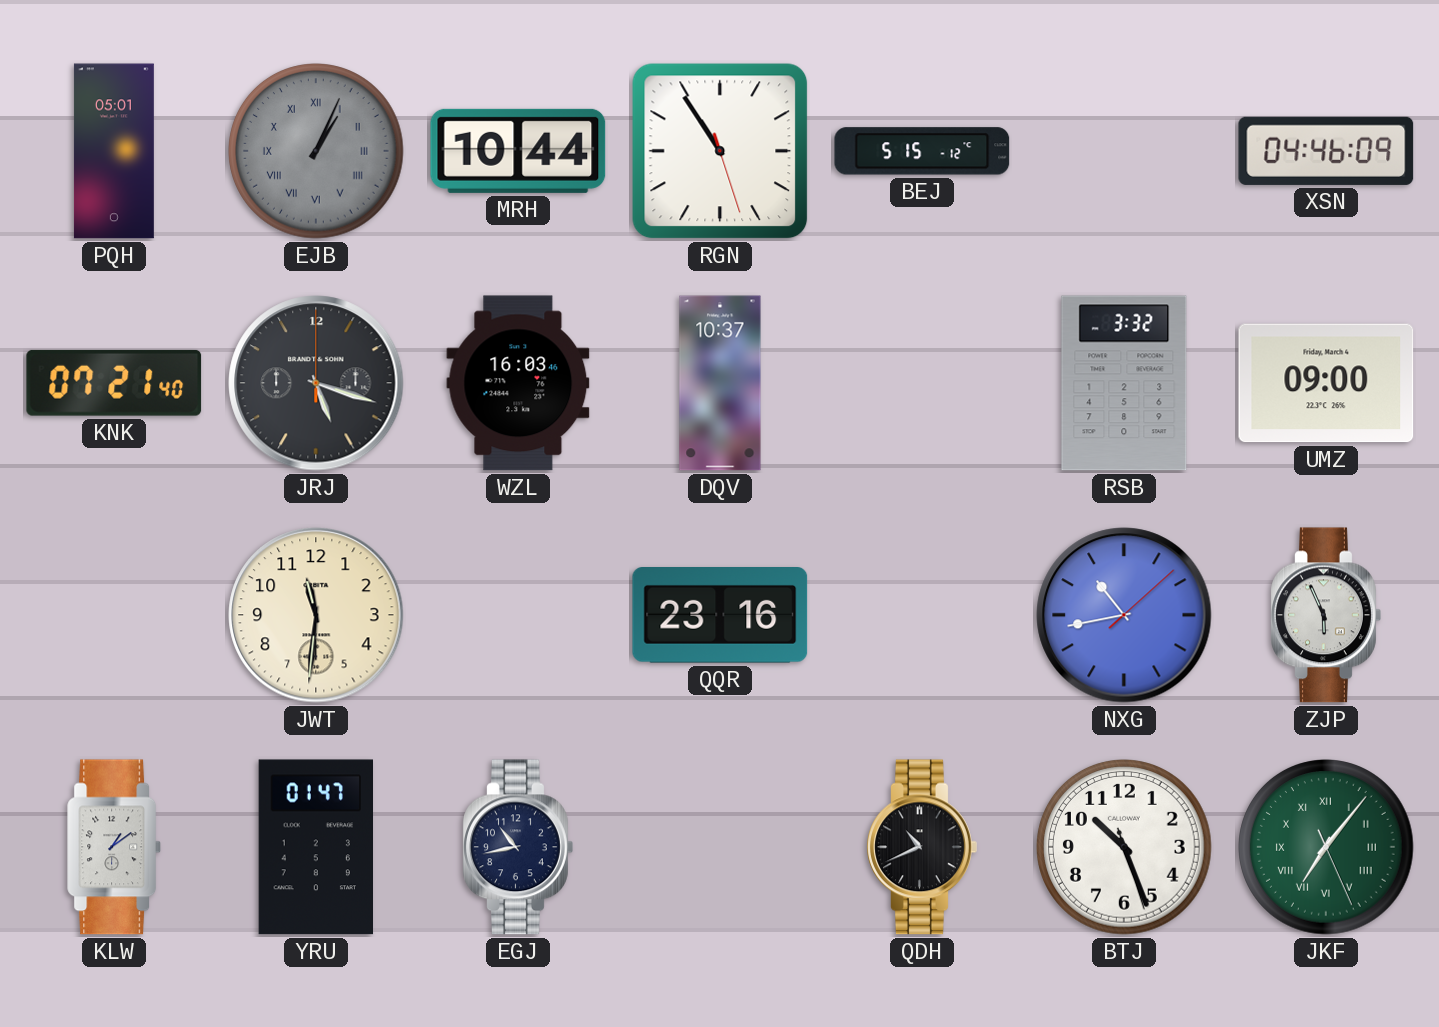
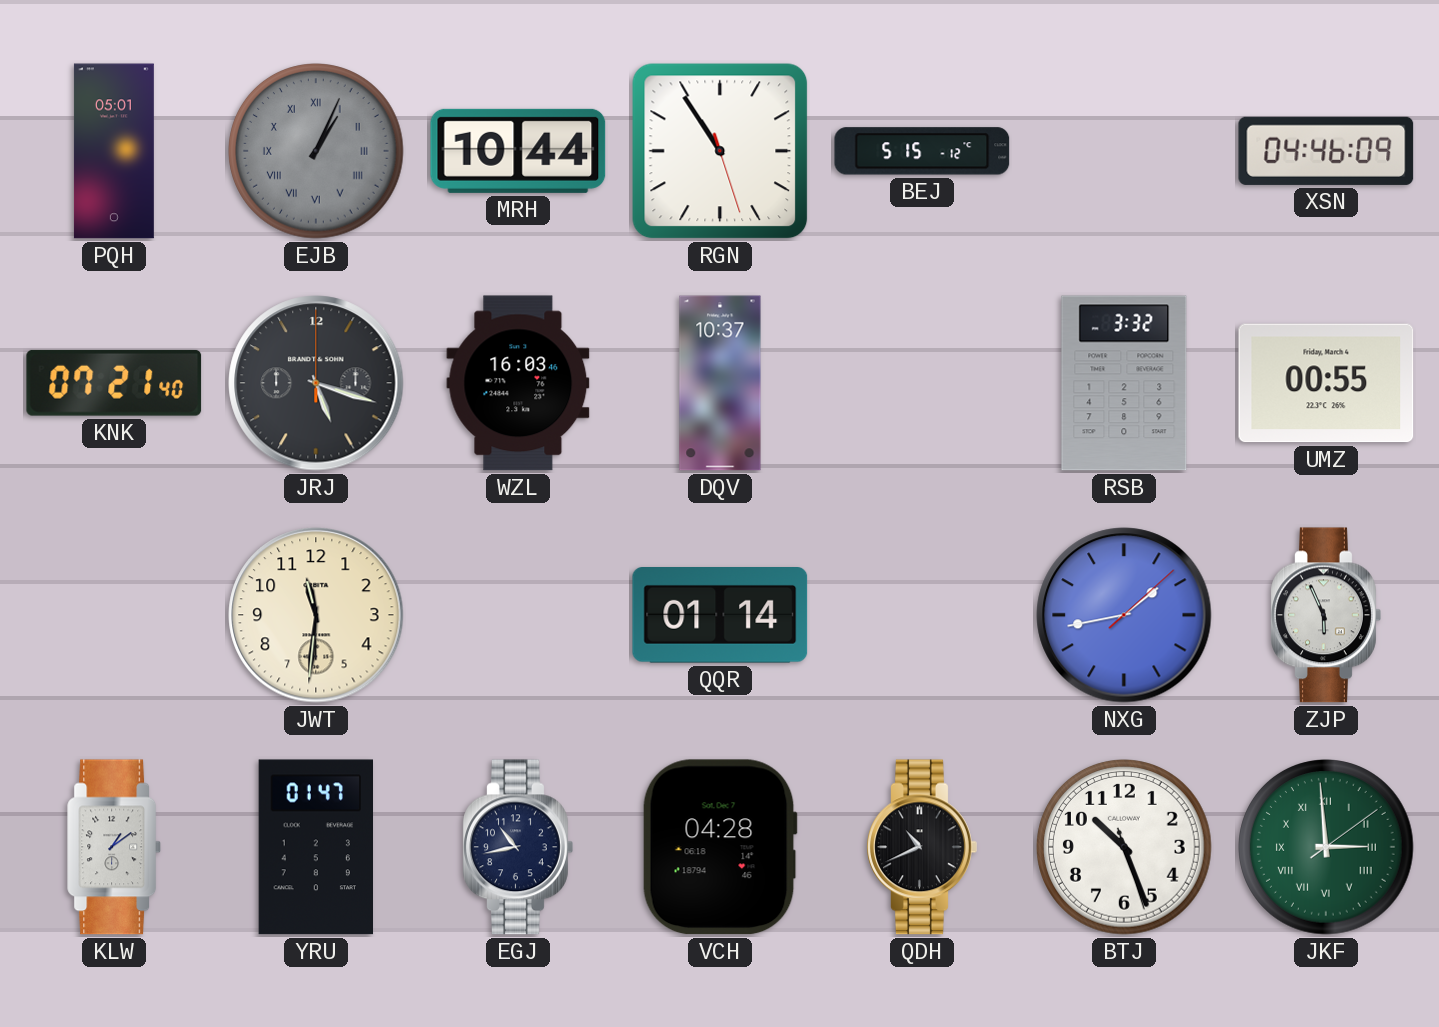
UMZ: 09:00 -> 00:55
QQR: 23:16 -> 01:14
NXG: 10:43 -> 1:43
VCH: none -> 04:28
JKF: 7:06 -> 2:59
